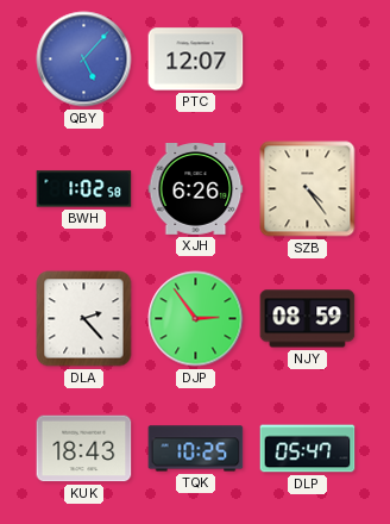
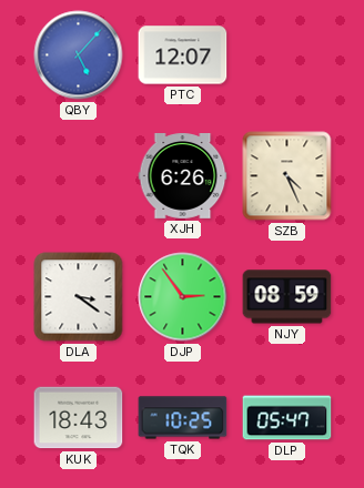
BWH: 1:02 -> none
SZB: 4:24 -> 4:26
DLA: 2:23 -> 3:21
